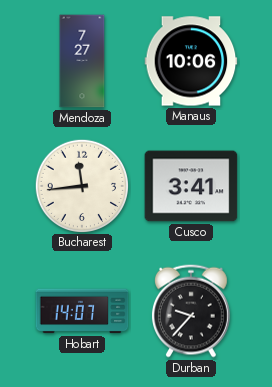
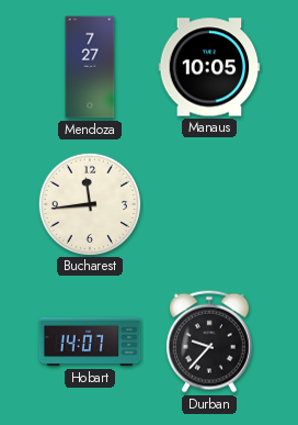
Manaus: 10:06 -> 10:05
Cusco: 3:41 -> none
